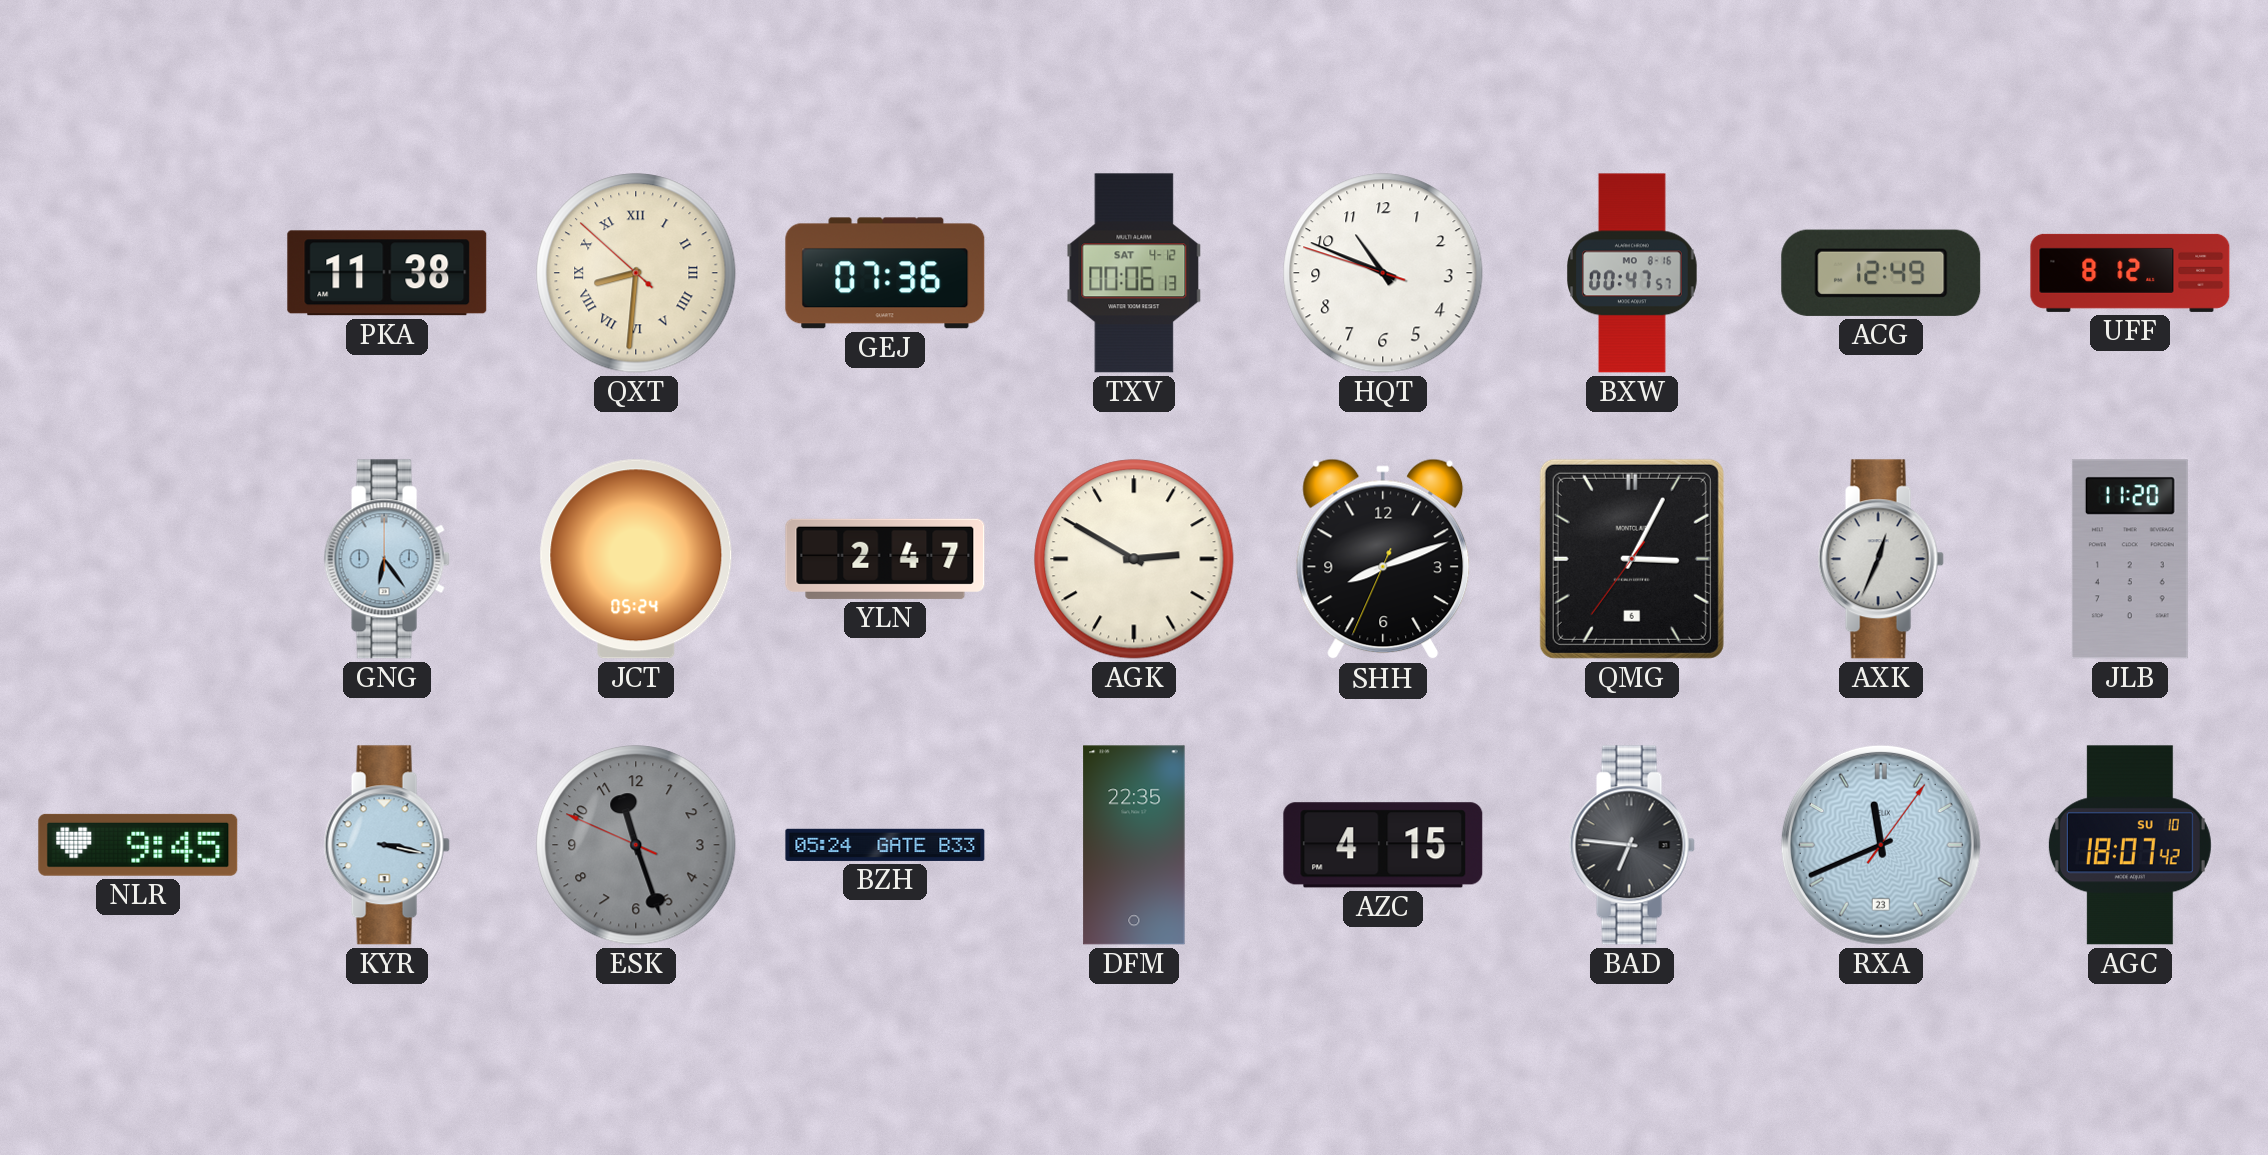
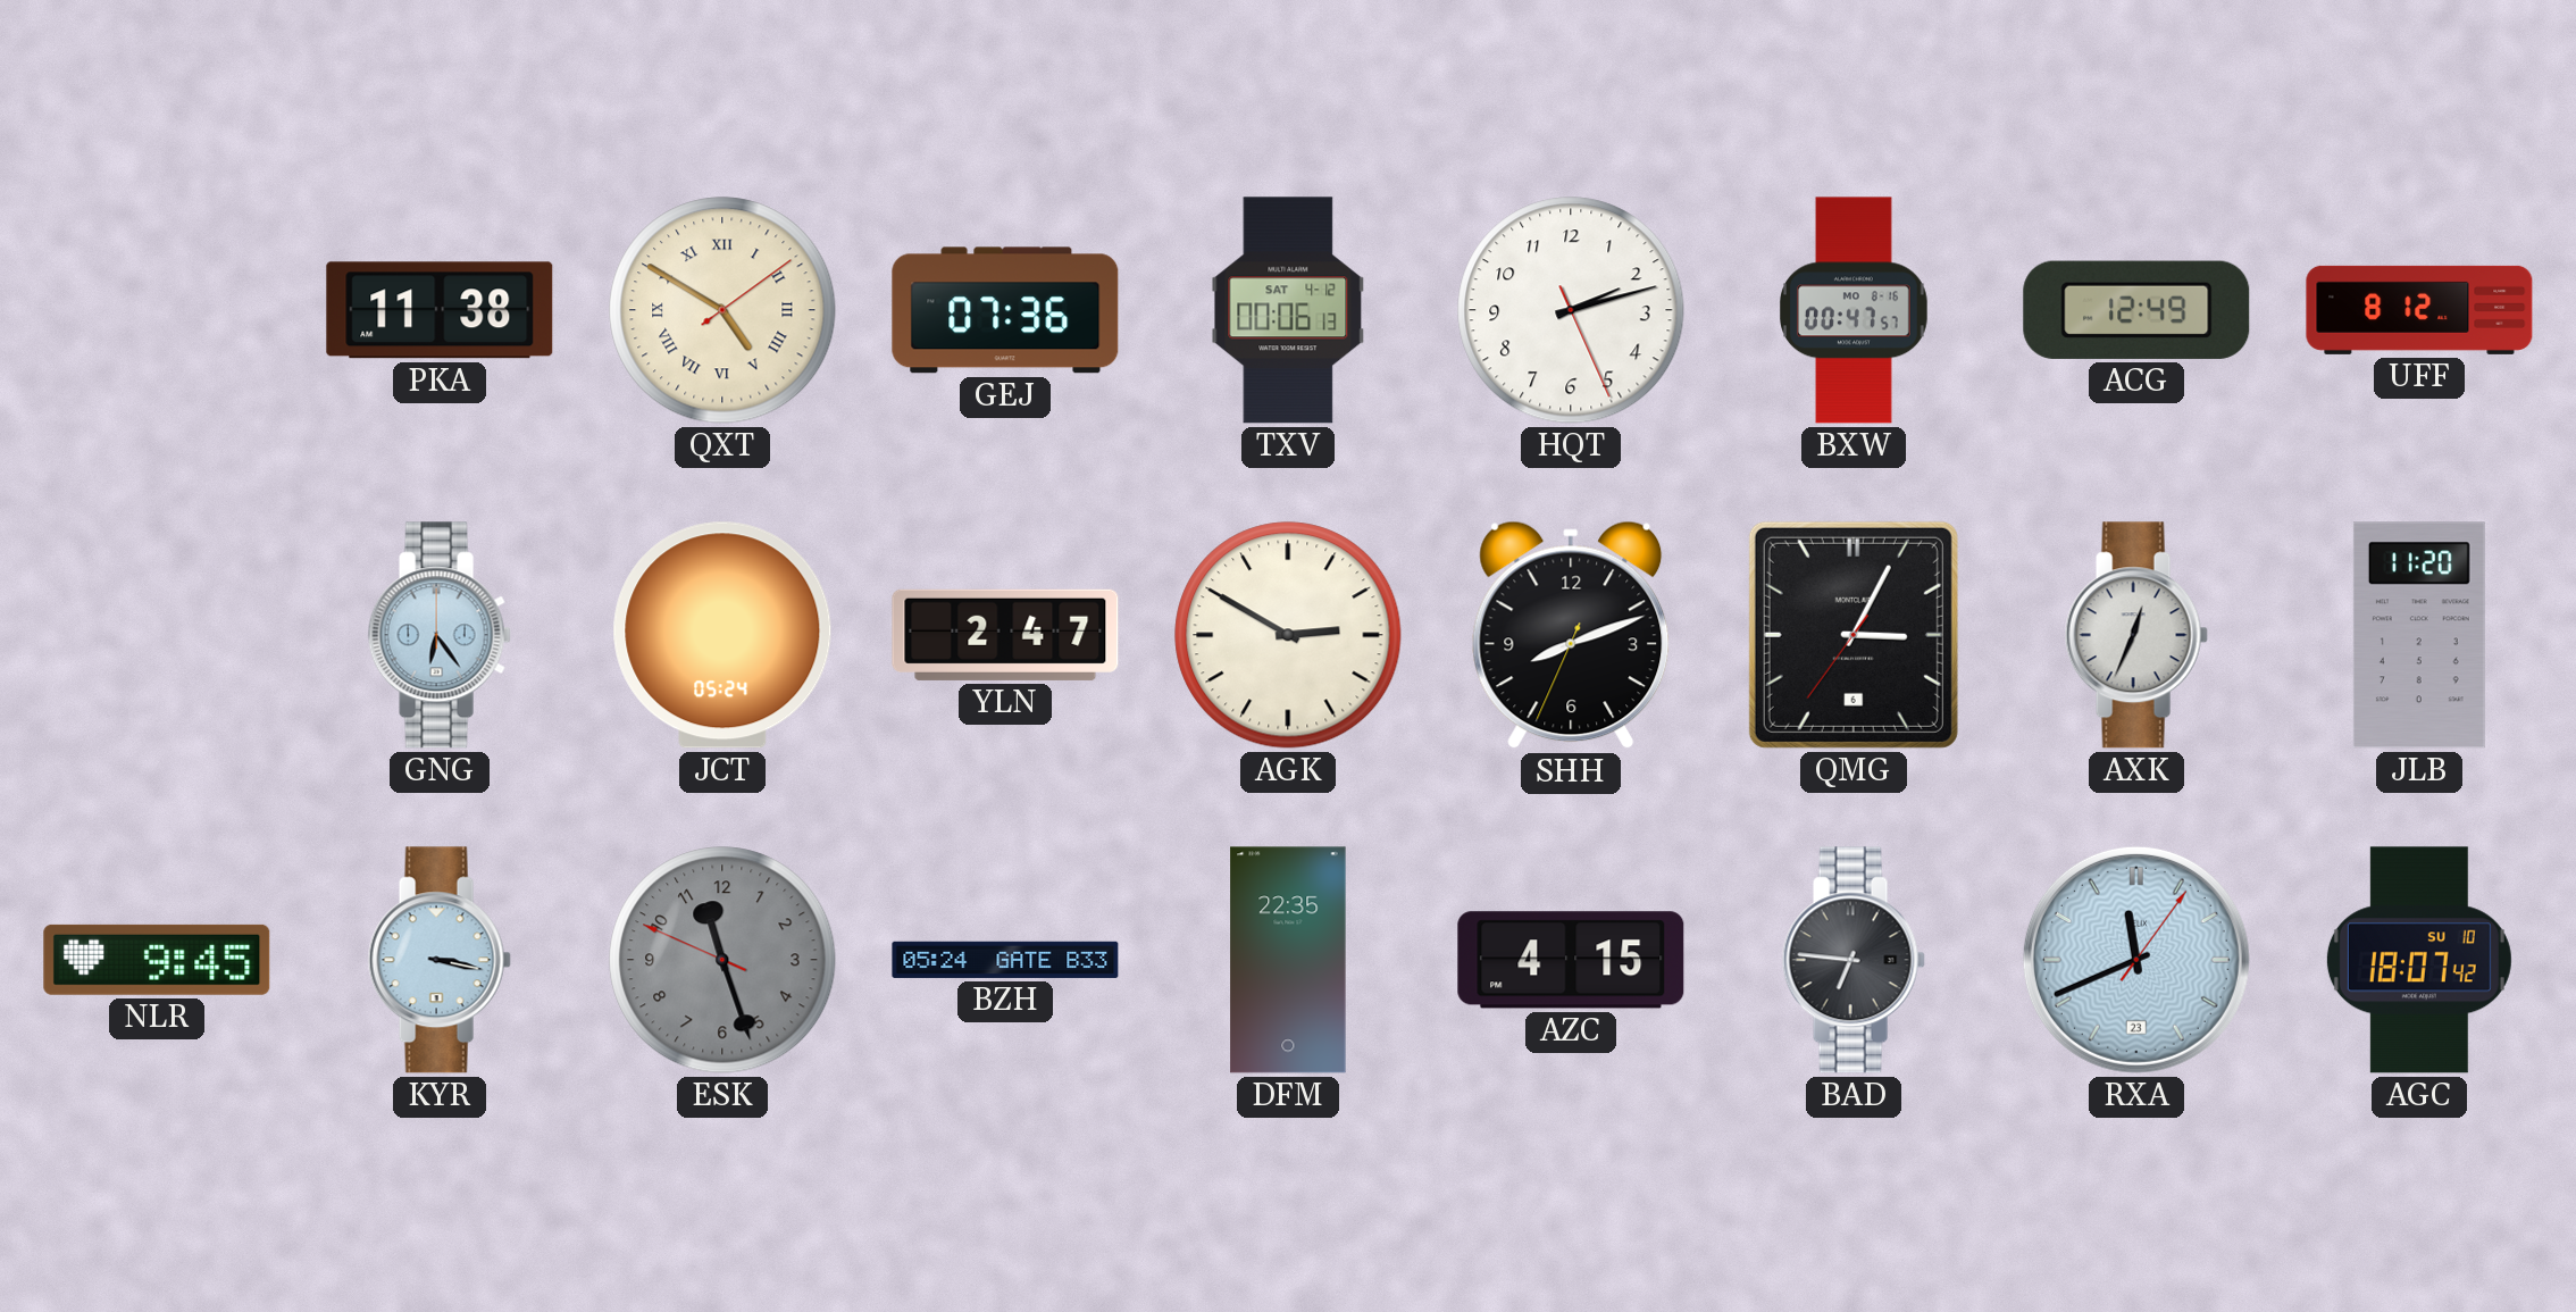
QXT: 8:30 -> 4:50
HQT: 10:48 -> 2:12
